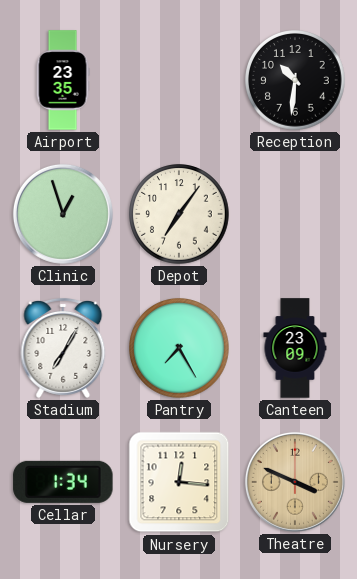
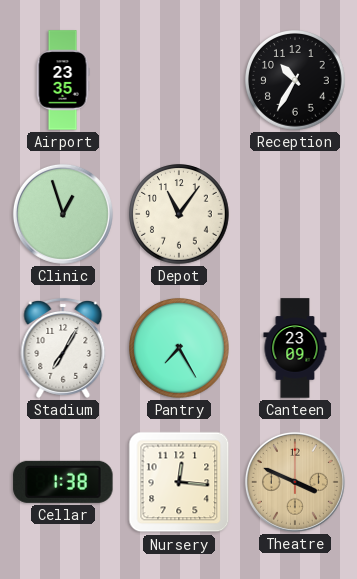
Reception: 10:31 -> 10:35
Depot: 7:06 -> 11:06
Cellar: 1:34 -> 1:38
